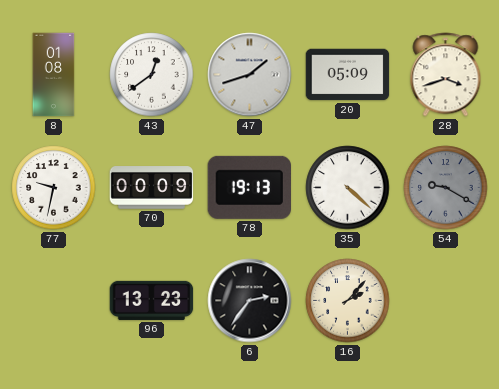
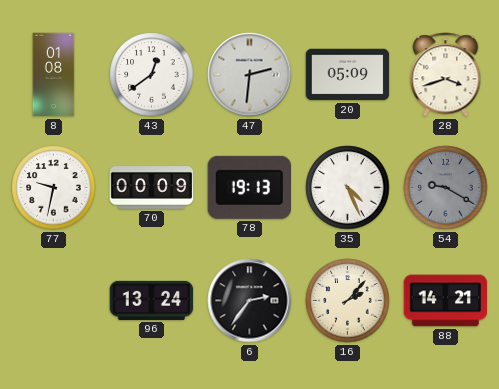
47: 1:42 -> 2:31
35: 4:22 -> 4:26
96: 13:23 -> 13:24
88: none -> 14:21
